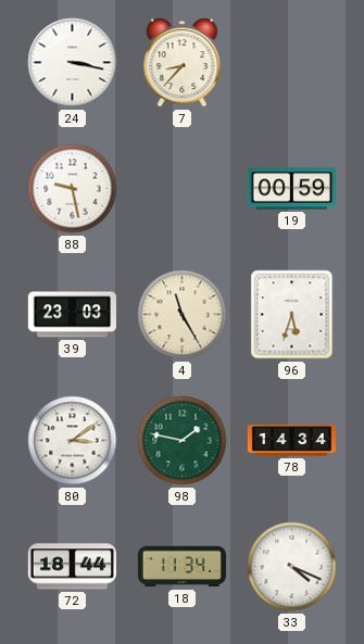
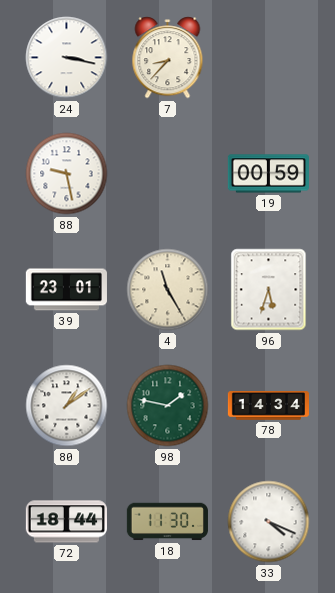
39: 23:03 -> 23:01
80: 3:09 -> 1:09
18: 11:34 -> 11:30
